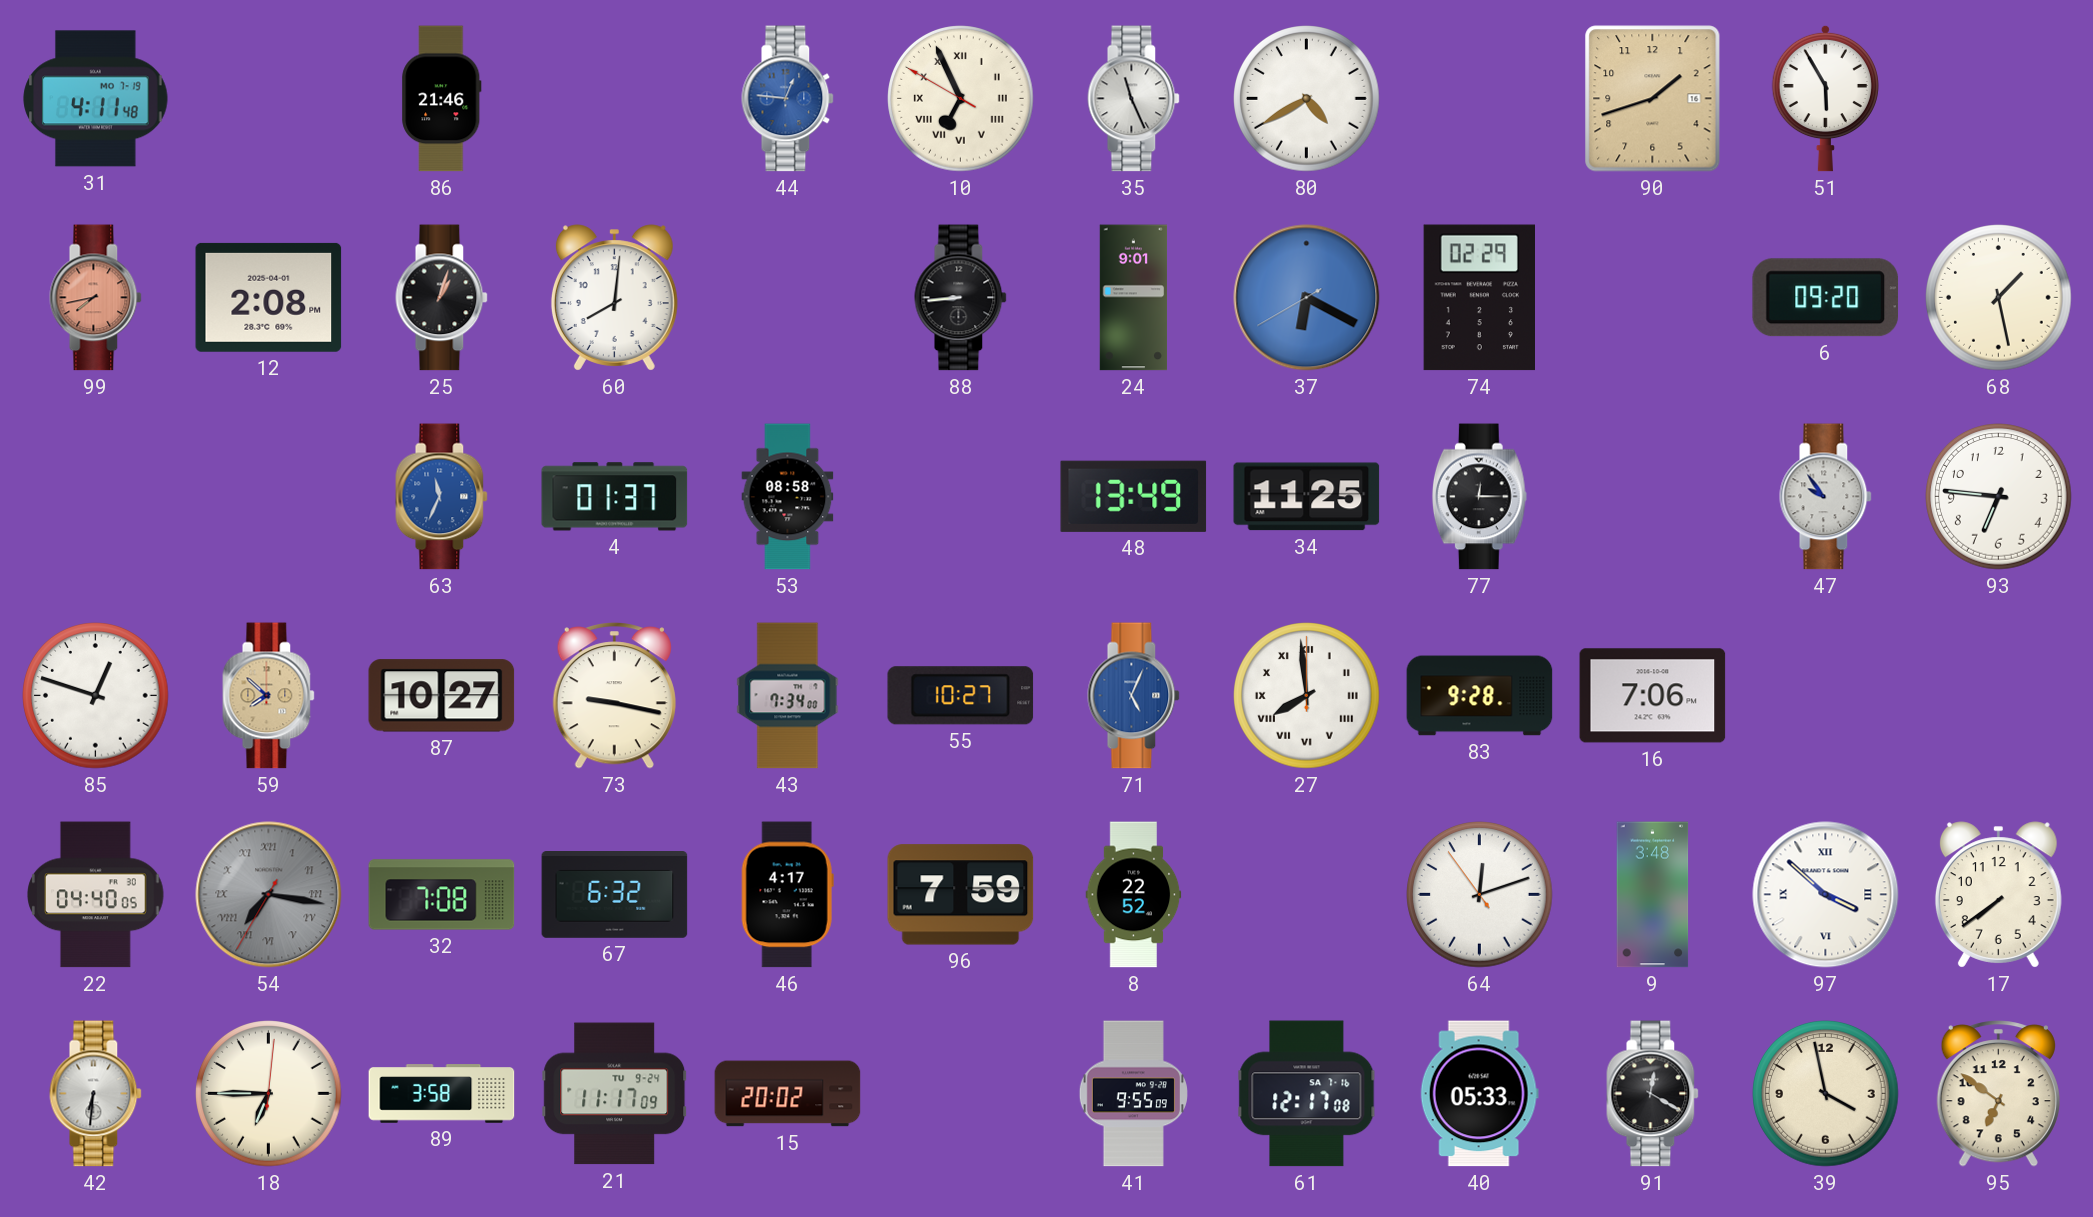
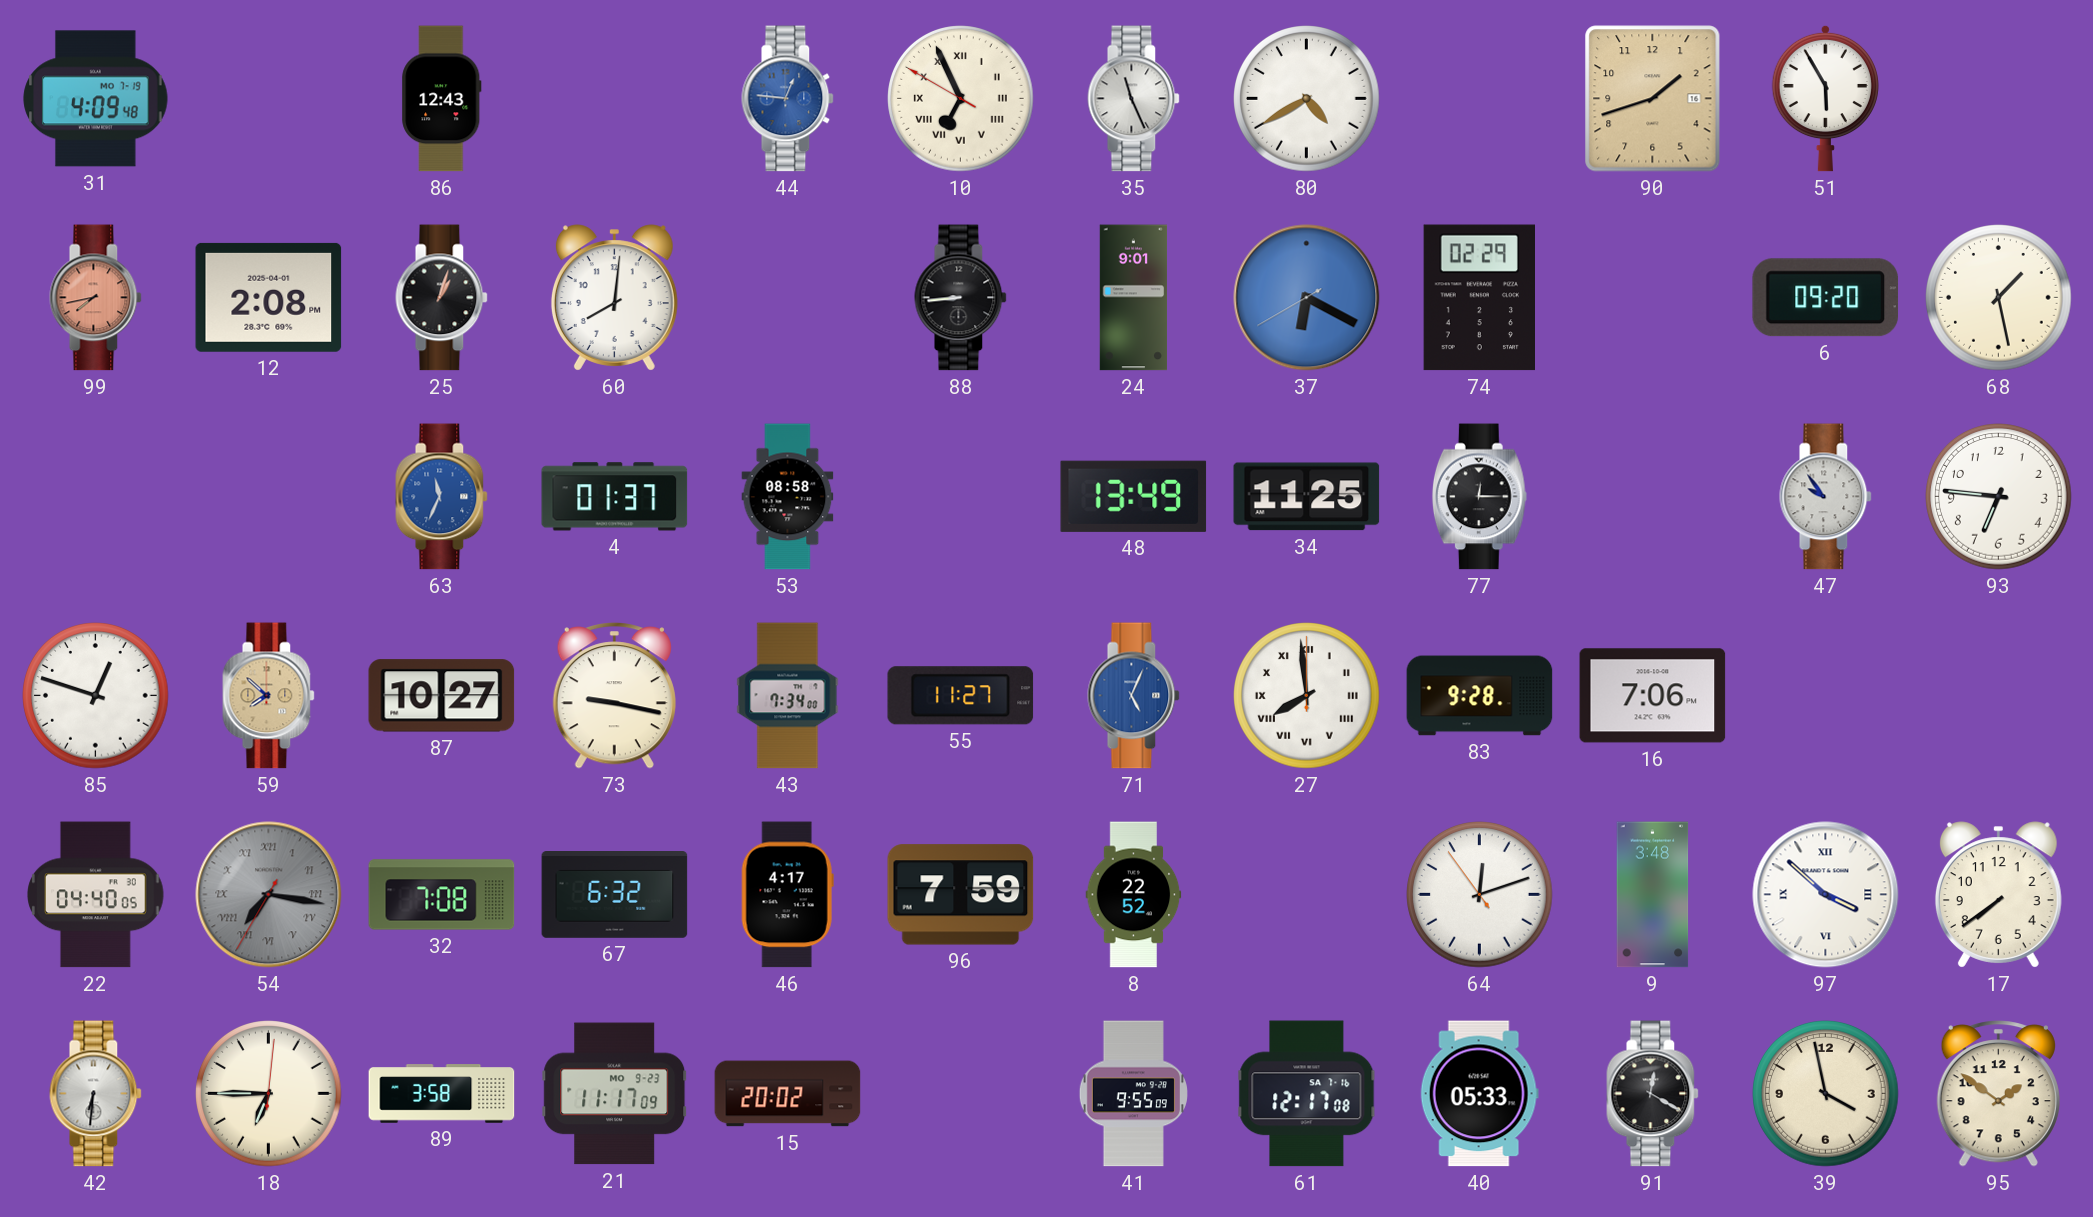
31: 4:11 -> 4:09
86: 21:46 -> 12:43
55: 10:27 -> 11:27
21 date: TU 9-24 -> MO 9-23
95: 6:51 -> 1:51
